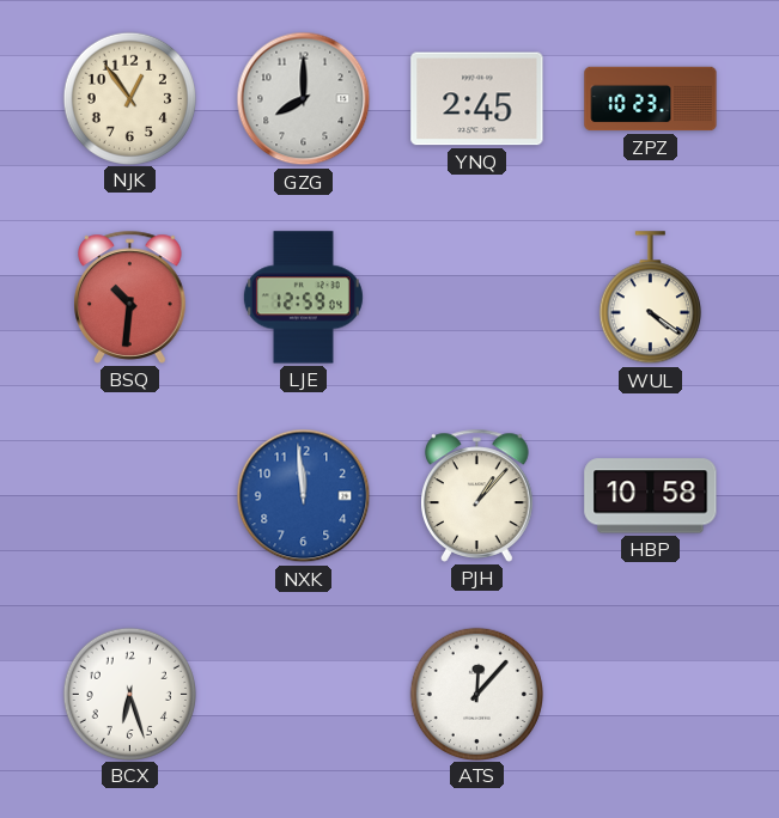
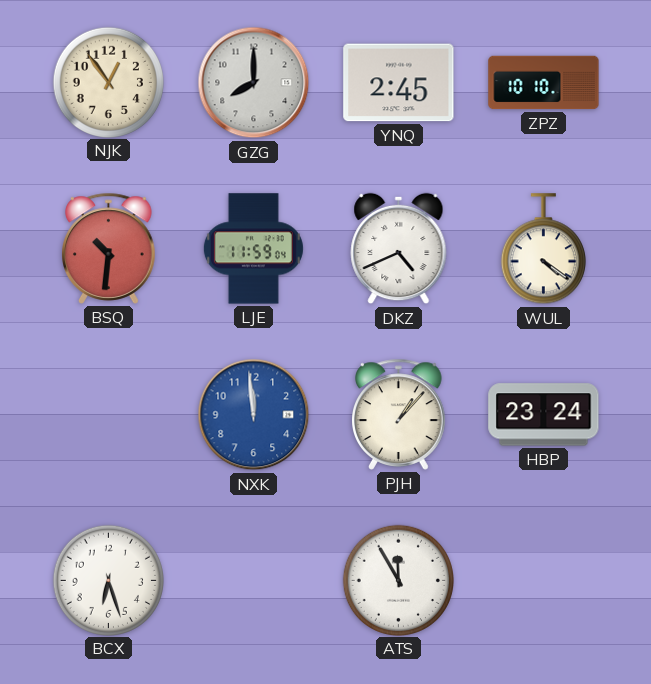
ZPZ: 10:23 -> 10:10
LJE: 12:59 -> 11:59
DKZ: none -> 4:41
HBP: 10:58 -> 23:24
ATS: 12:07 -> 11:55
